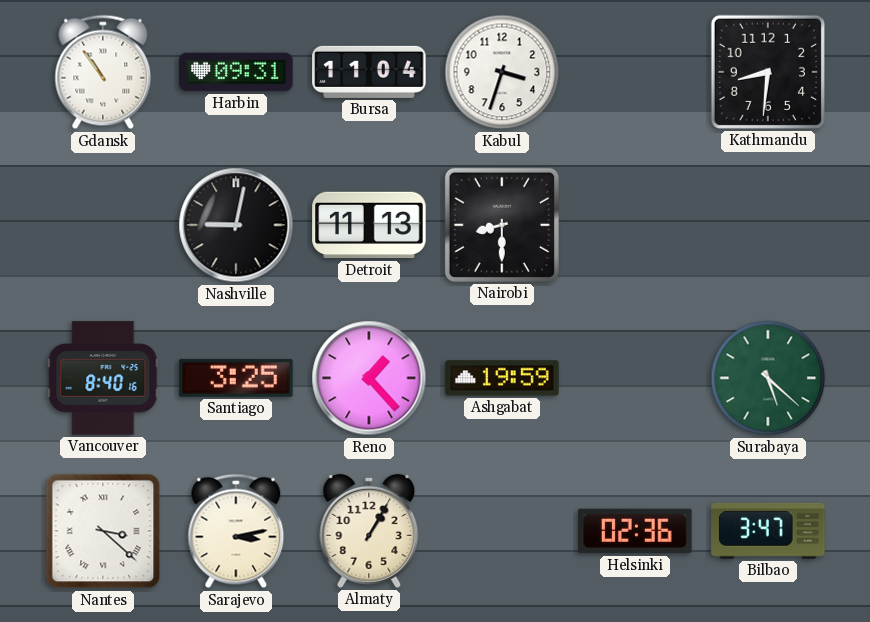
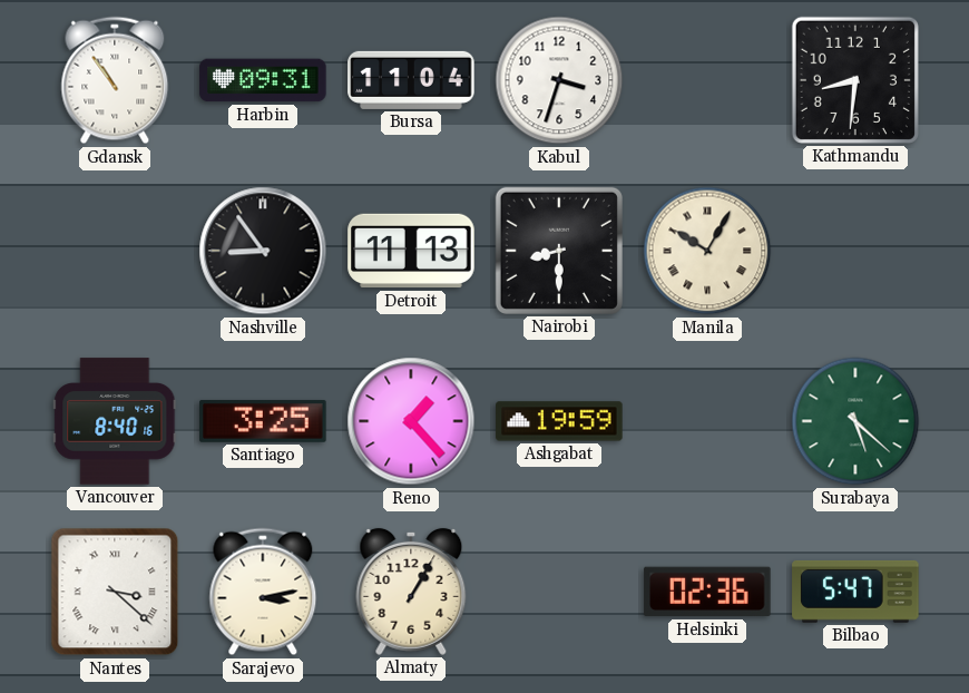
Nashville: 9:02 -> 8:54
Manila: none -> 10:05
Bilbao: 3:47 -> 5:47
